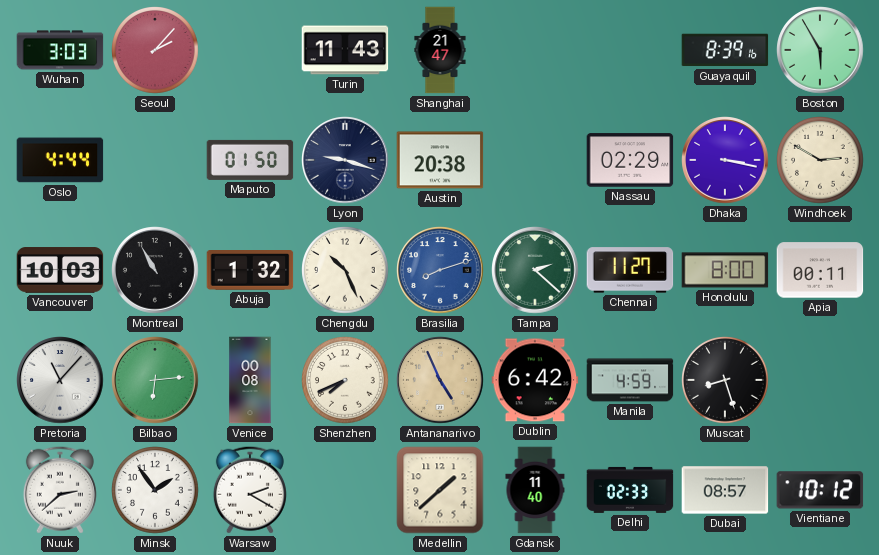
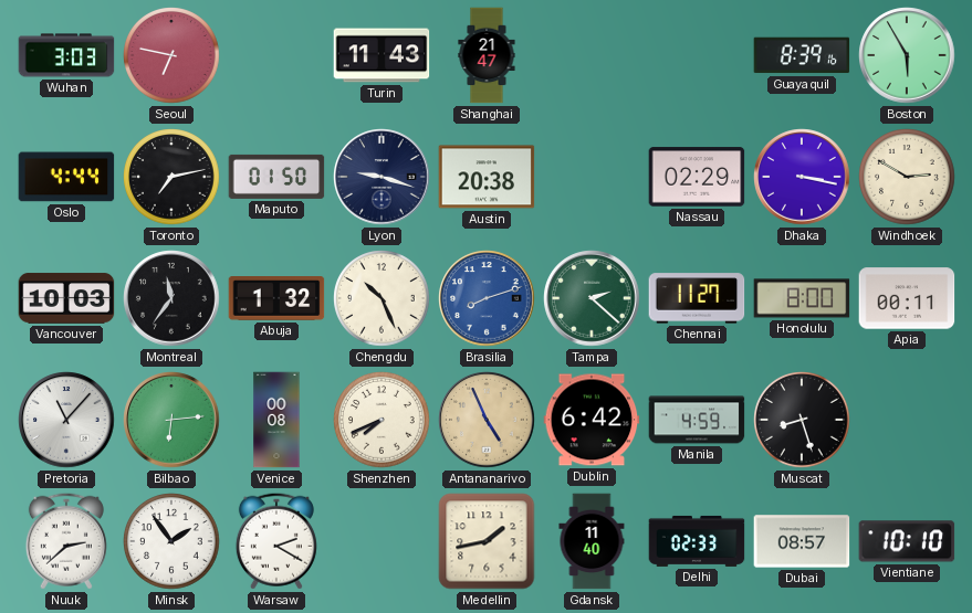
Seoul: 2:07 -> 6:47
Toronto: none -> 7:13
Montreal: 10:55 -> 11:36
Medellin: 1:38 -> 1:43
Vientiane: 10:12 -> 10:10
